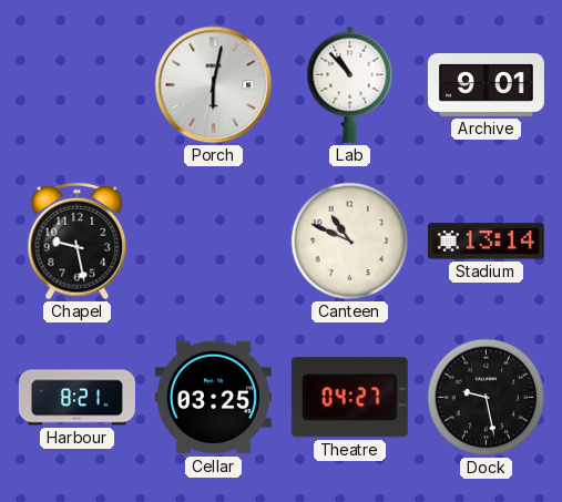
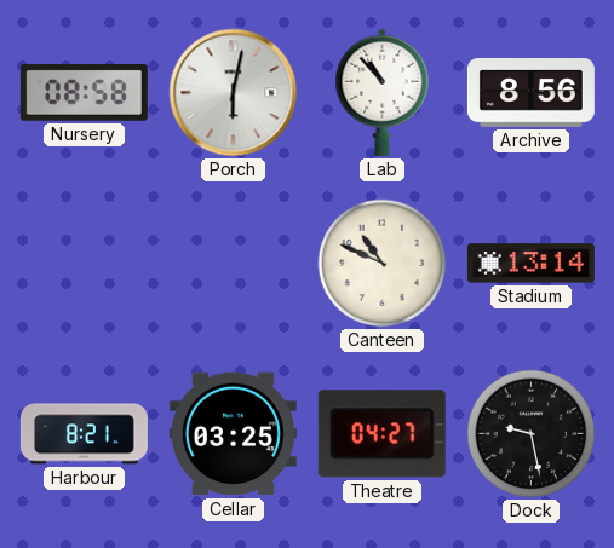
Nursery: none -> 08:58
Archive: 9:01 -> 8:56
Chapel: 9:28 -> none
